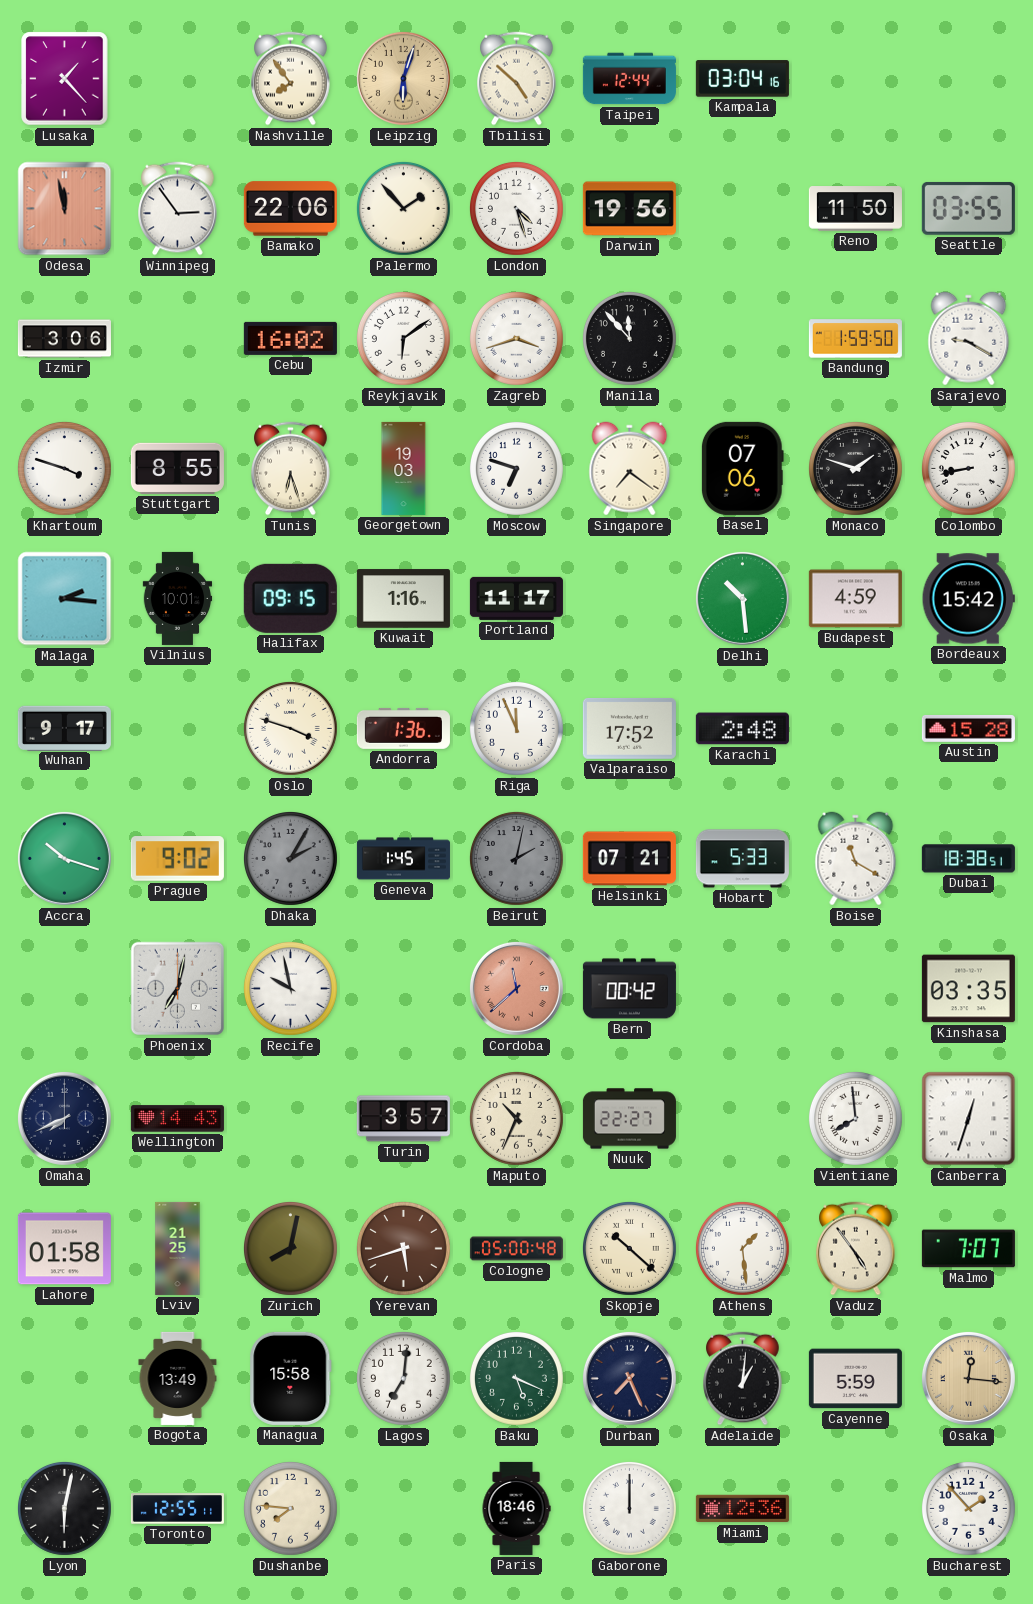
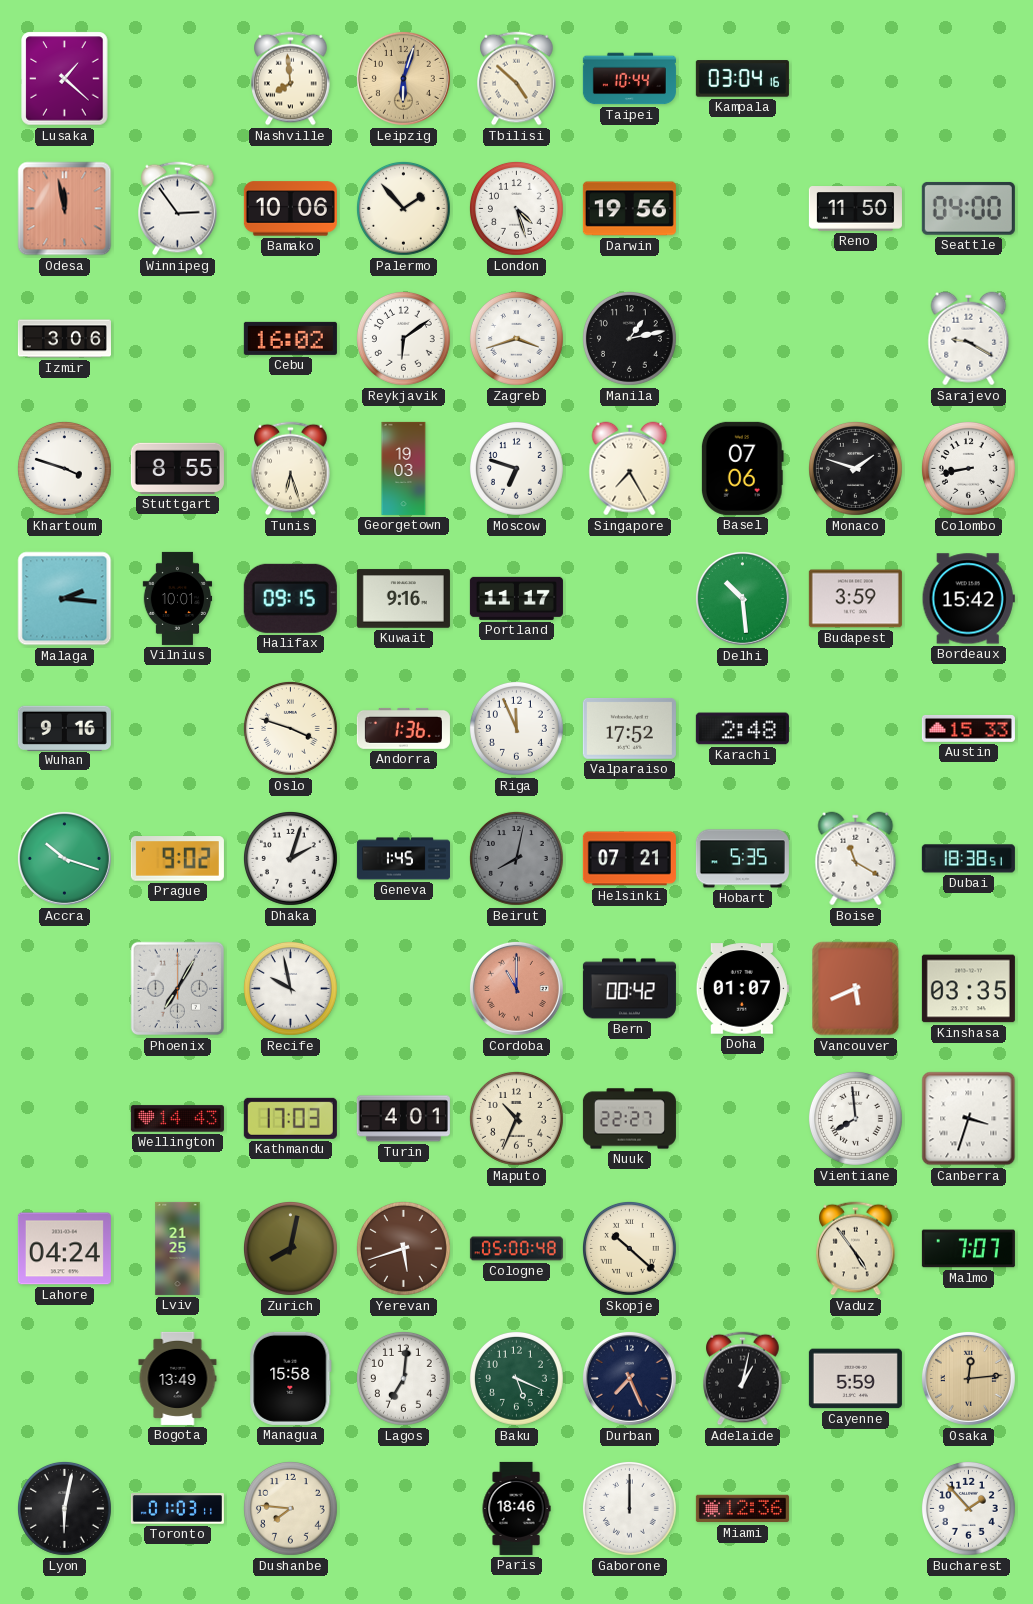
Lusaka: 1:23 -> 1:22
Nashville: 7:54 -> 7:59
Taipei: 12:44 -> 10:44
Bamako: 22:06 -> 10:06
Seattle: 03:55 -> 04:00
Manila: 11:53 -> 1:13
Bandung: 1:59 -> none
Singapore: 7:21 -> 7:25
Kuwait: 1:16 -> 9:16
Budapest: 4:59 -> 3:59
Wuhan: 9:17 -> 9:16
Austin: 15:28 -> 15:33
Dhaka: 2:05 -> 2:03
Dhaka dial: grey -> white
Beirut: 2:02 -> 8:02
Hobart: 5:33 -> 5:35
Phoenix: 7:02 -> 7:05
Cordoba: 11:38 -> 11:00
Doha: none -> 01:07
Vancouver: none -> 5:41
Omaha: 7:41 -> none
Kathmandu: none -> 17:03
Turin: 3:57 -> 4:01
Canberra: 12:33 -> 3:33
Lahore: 01:58 -> 04:24
Athens: 1:29 -> none
Adelaide: 1:01 -> 1:02
Osaka: 12:16 -> 12:14
Toronto: 12:55 -> 01:03
